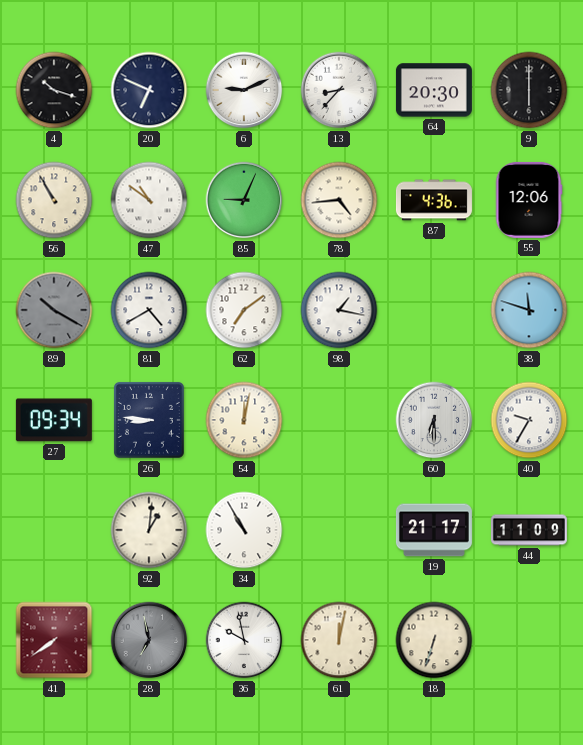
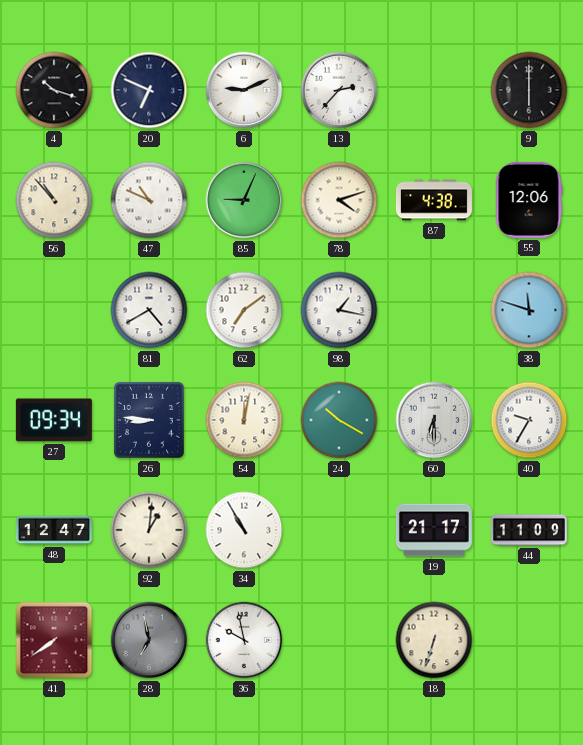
13: 8:37 -> 2:37
64: 20:30 -> none
56: 10:55 -> 10:53
47: 10:51 -> 10:49
78: 4:44 -> 4:12
87: 4:36 -> 4:38
89: 10:20 -> none
24: none -> 10:20
48: none -> 12:47
61: 12:02 -> none
